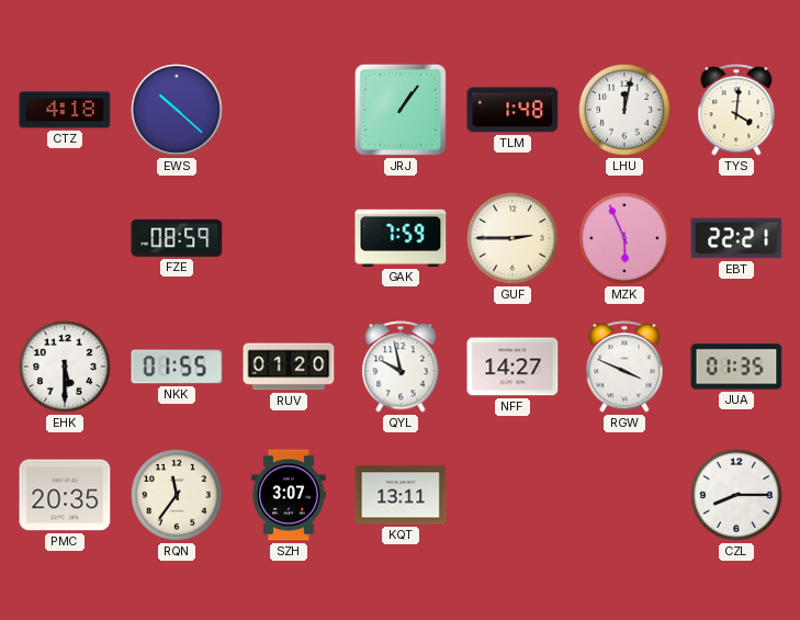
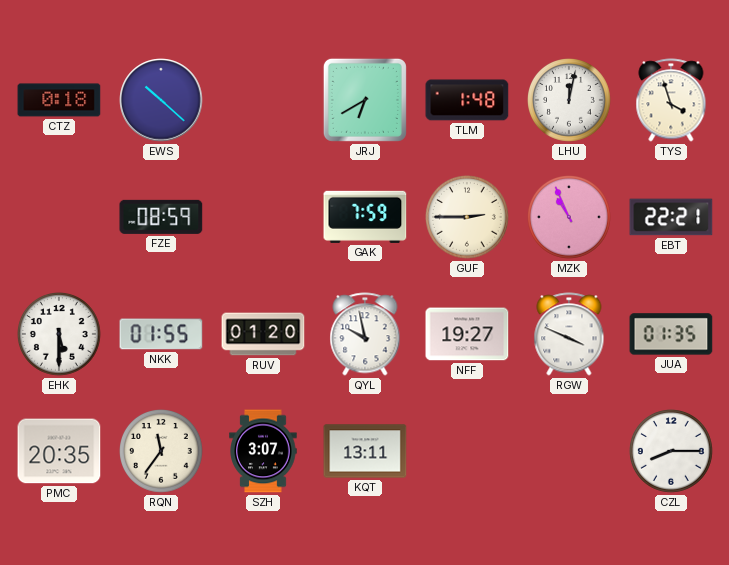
CTZ: 4:18 -> 0:18
JRJ: 1:06 -> 6:40
TYS: 4:01 -> 3:57
MZK: 5:56 -> 10:56
NFF: 14:27 -> 19:27
